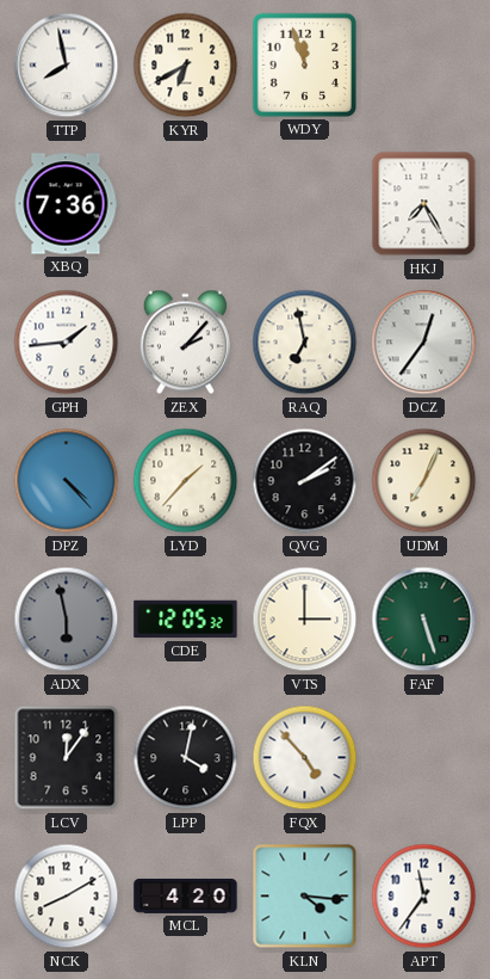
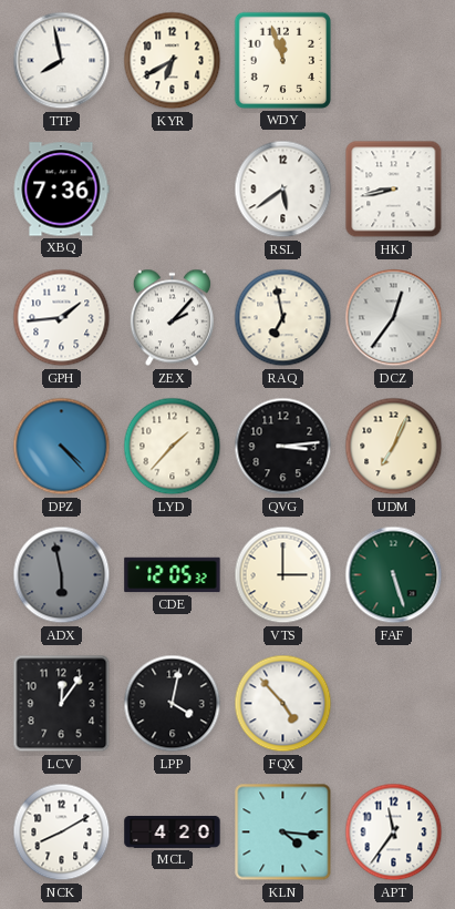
RSL: none -> 5:39
HKJ: 7:25 -> 8:43
QVG: 2:09 -> 3:14
